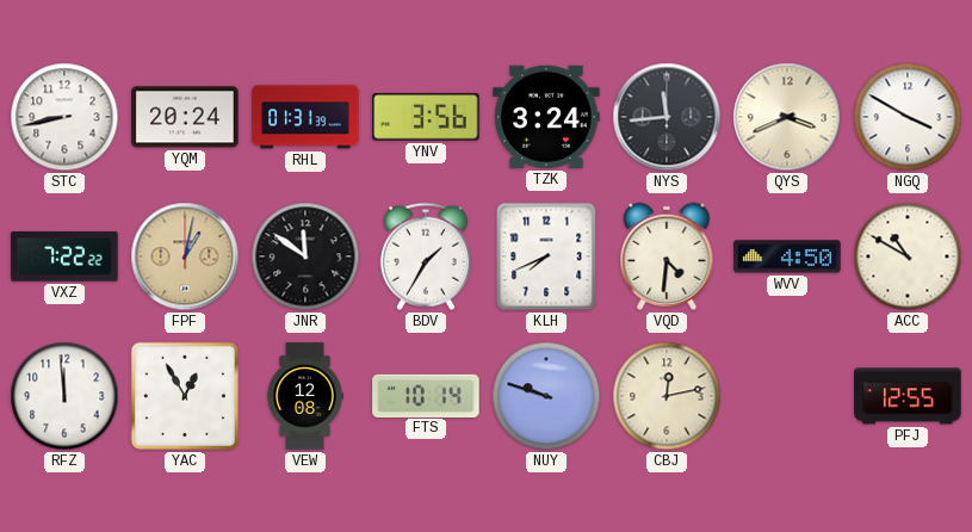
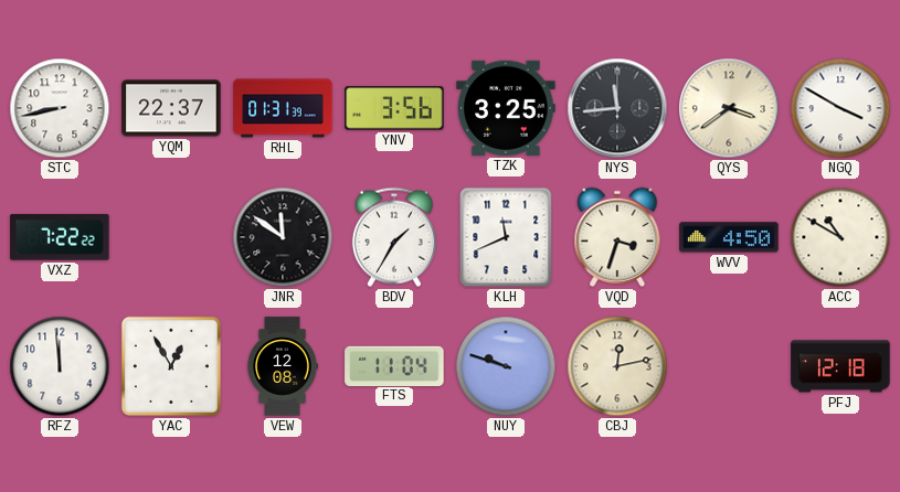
YQM: 20:24 -> 22:37
TZK: 3:24 -> 3:25
QYS: 3:41 -> 3:39
FPF: 1:02 -> none
KLH: 7:41 -> 11:41
VQD: 4:31 -> 3:33
FTS: 10:14 -> 11:04
PFJ: 12:55 -> 12:18
